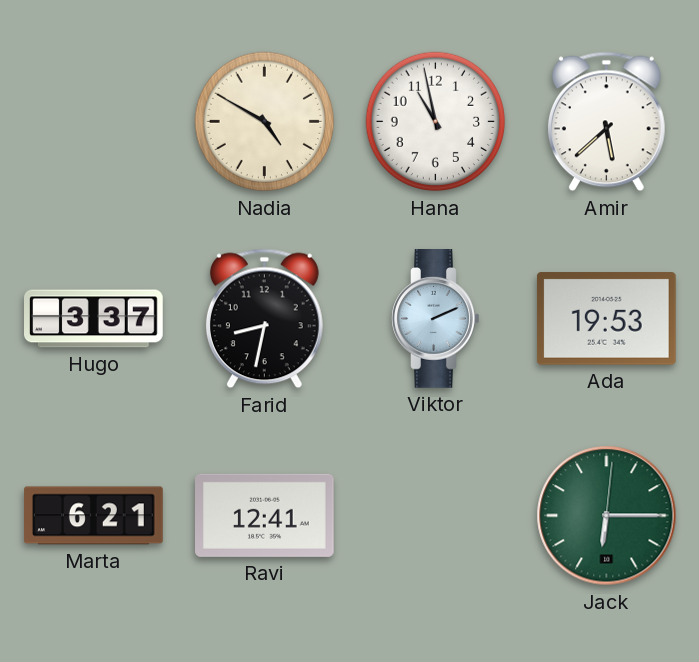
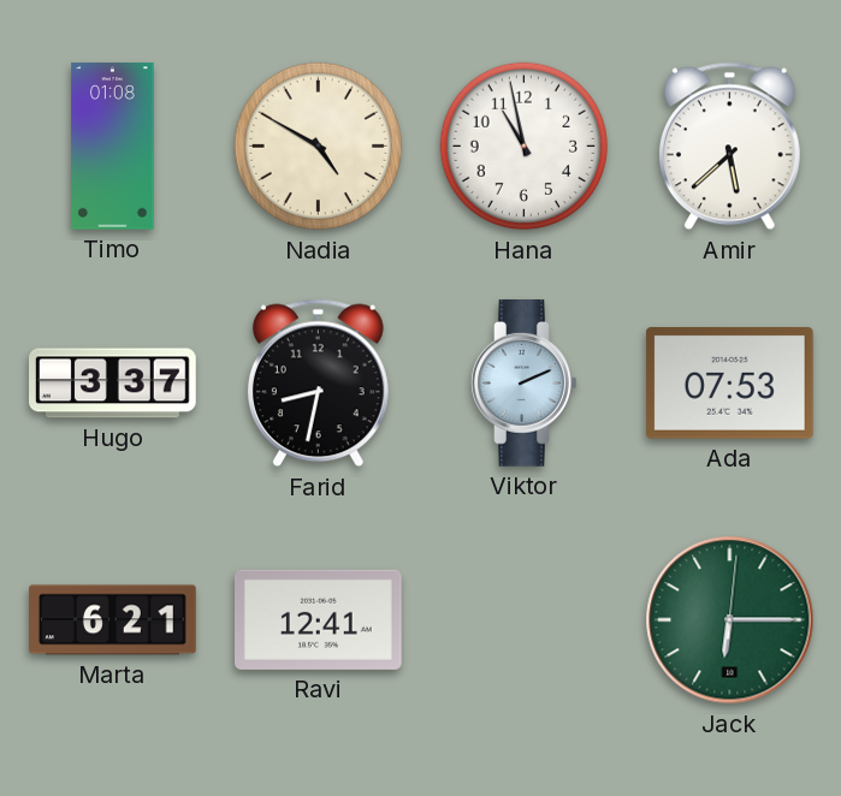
Timo: none -> 01:08
Ada: 19:53 -> 07:53
